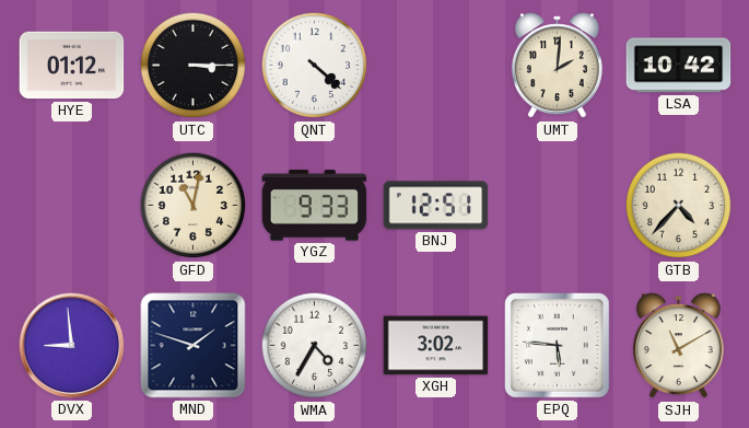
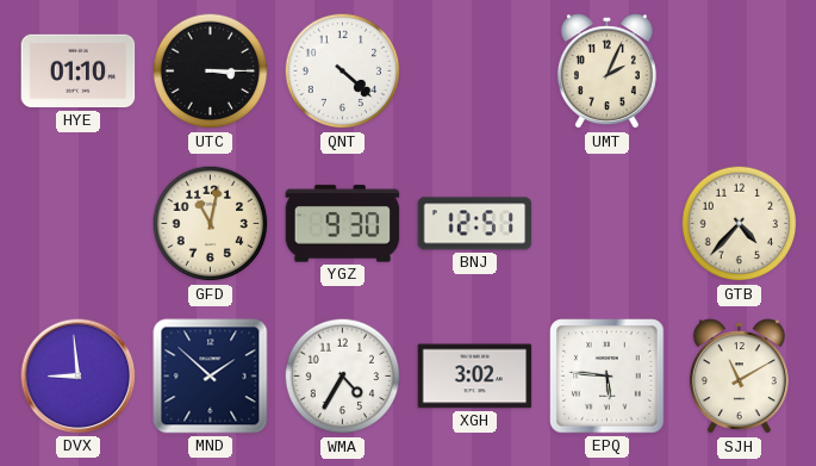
HYE: 01:12 -> 01:10
UMT: 2:01 -> 2:04
LSA: 10:42 -> none
YGZ: 9:33 -> 9:30
MND: 1:48 -> 1:52
